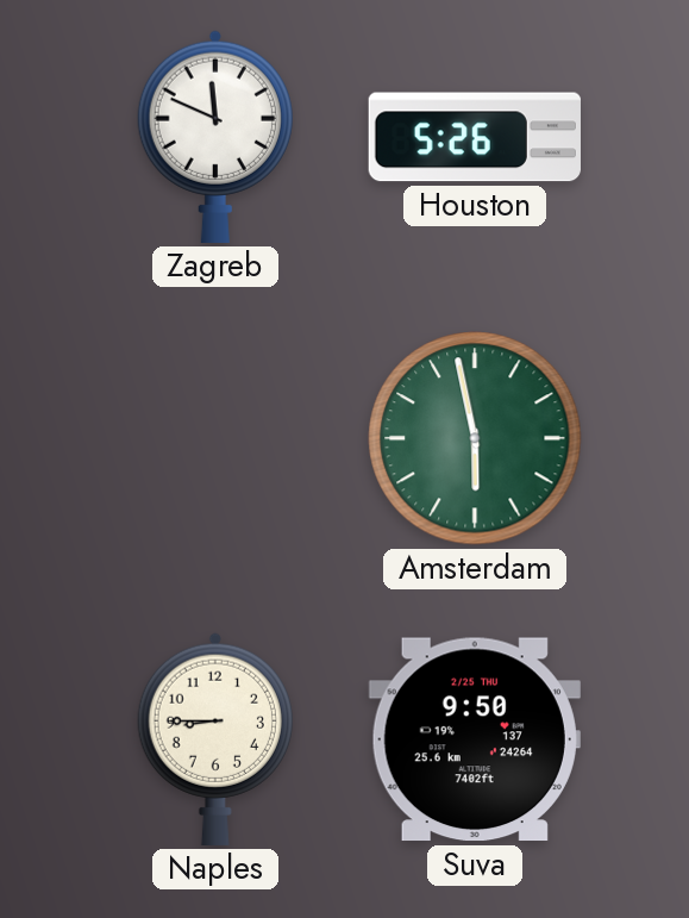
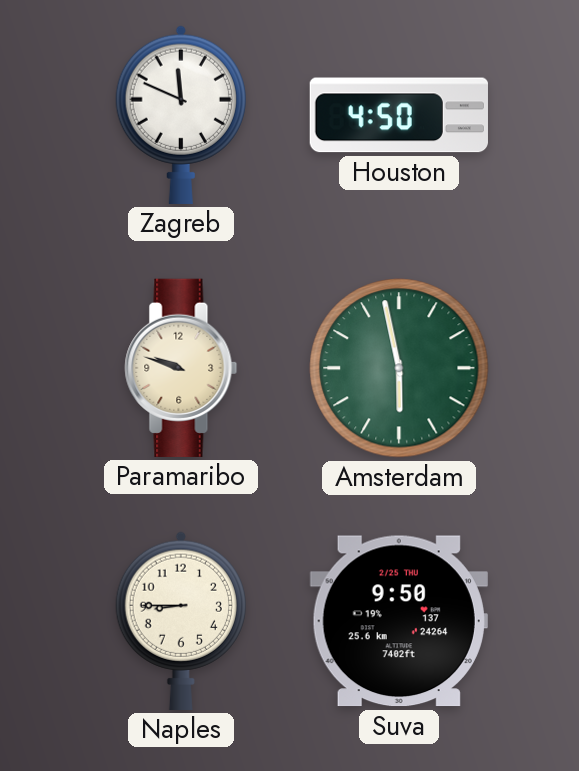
Houston: 5:26 -> 4:50
Paramaribo: none -> 9:48
